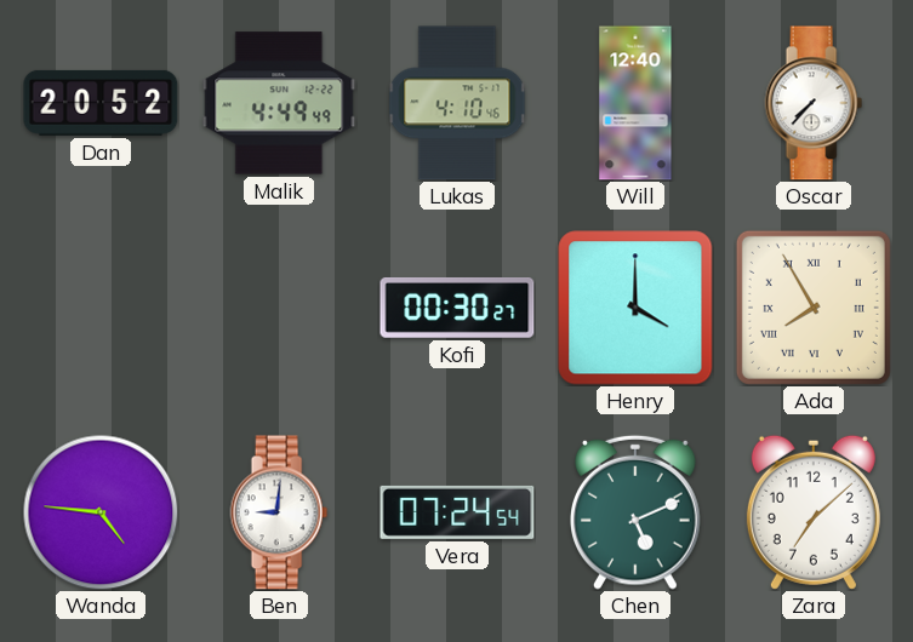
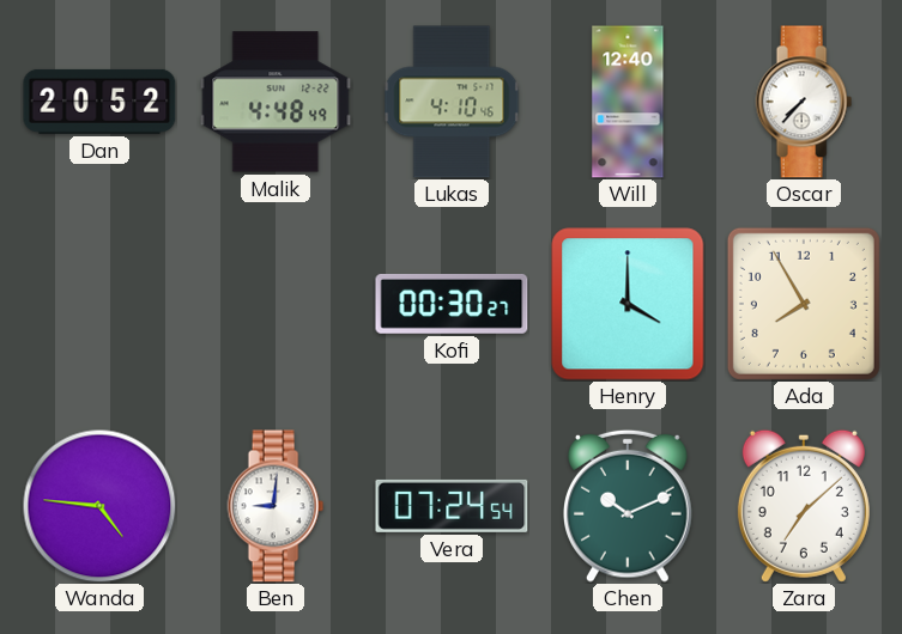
Malik: 4:49 -> 4:48
Ada numerals: Roman -> Arabic
Chen: 5:11 -> 10:11
